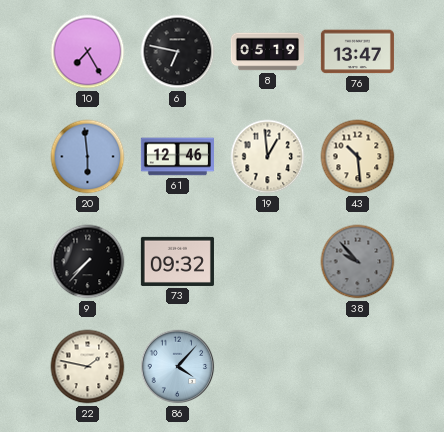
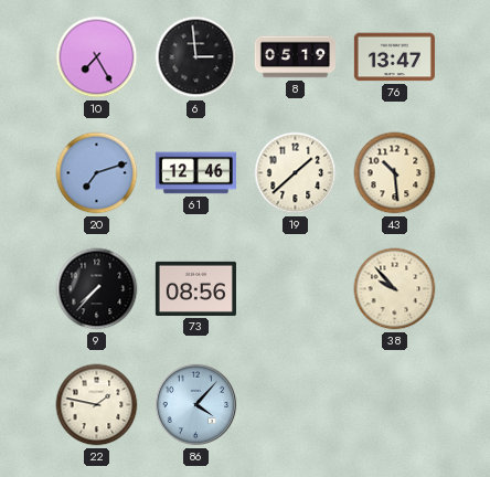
6: 6:47 -> 2:59
20: 5:59 -> 7:12
19: 12:59 -> 1:38
73: 09:32 -> 08:56
38 dial: grey -> cream
